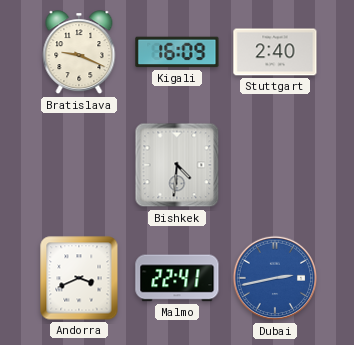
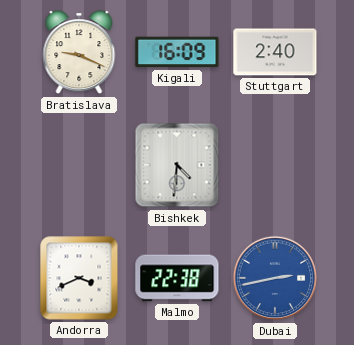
Malmo: 22:41 -> 22:38
